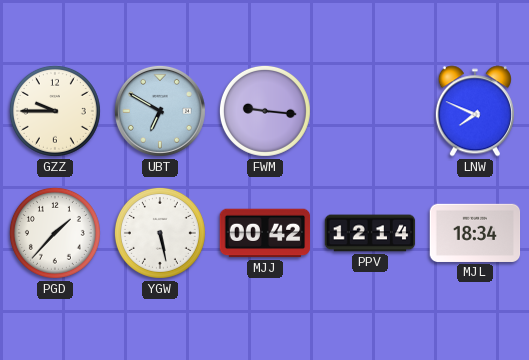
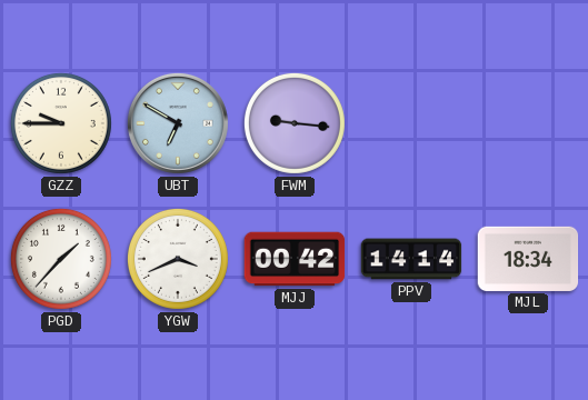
LNW: 7:49 -> none
YGW: 5:28 -> 3:41
PPV: 12:14 -> 14:14
